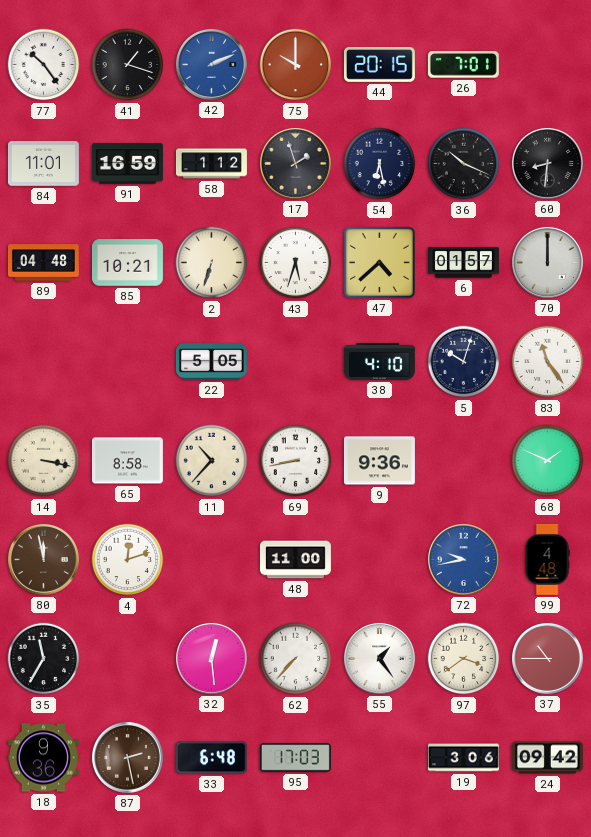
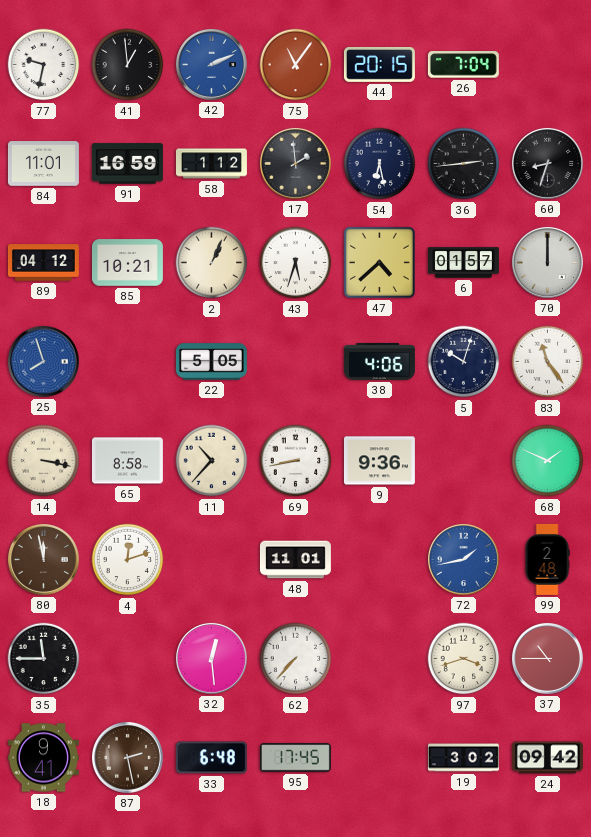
77: 10:24 -> 9:32
41: 1:18 -> 12:59
75: 10:00 -> 11:06
26: 7:01 -> 7:04
17: 1:57 -> 1:59
36: 10:19 -> 2:44
60: 8:31 -> 8:33
89: 04:48 -> 04:12
2: 6:33 -> 1:04
25: none -> 7:57
38: 4:10 -> 4:06
48: 11:00 -> 11:01
72: 9:43 -> 1:43
99: 4:48 -> 2:48
35: 11:35 -> 11:45
55: 1:24 -> none
97: 3:39 -> 3:42
18: 9:36 -> 9:41
95: 17:03 -> 17:45
19: 3:06 -> 3:02
